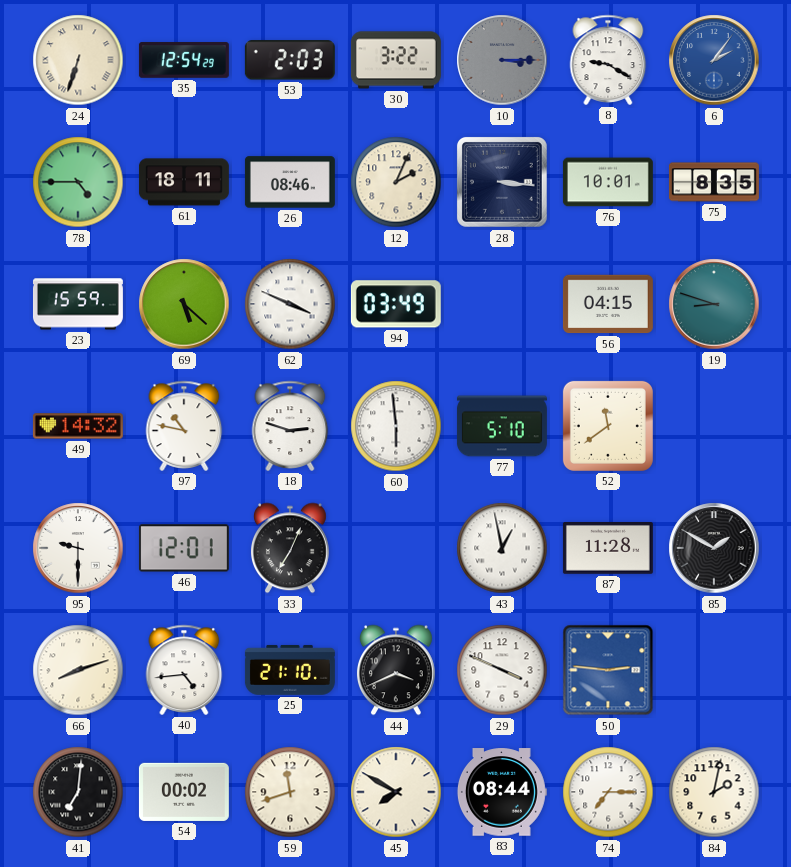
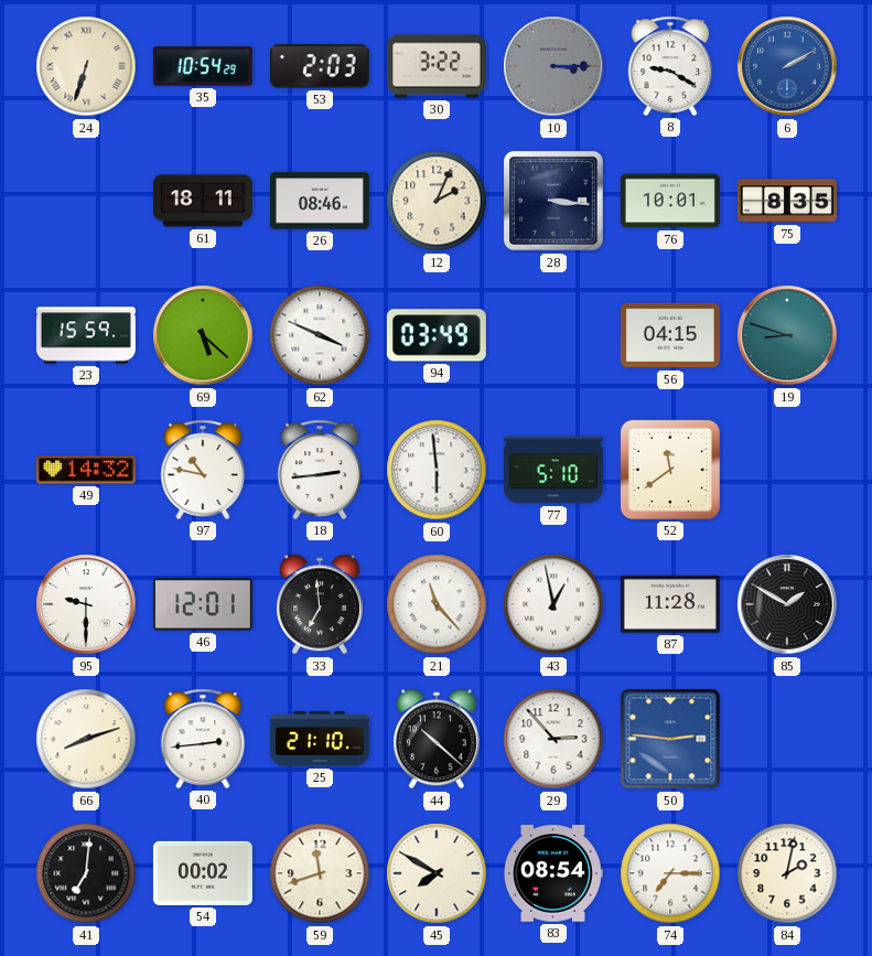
35: 12:54 -> 10:54
6: 2:06 -> 2:10
78: 4:45 -> none
18: 2:48 -> 2:44
33: 7:04 -> 6:59
21: none -> 11:23
40: 4:44 -> 2:44
44: 3:41 -> 10:22
29: 3:49 -> 2:53
83: 08:44 -> 08:54
